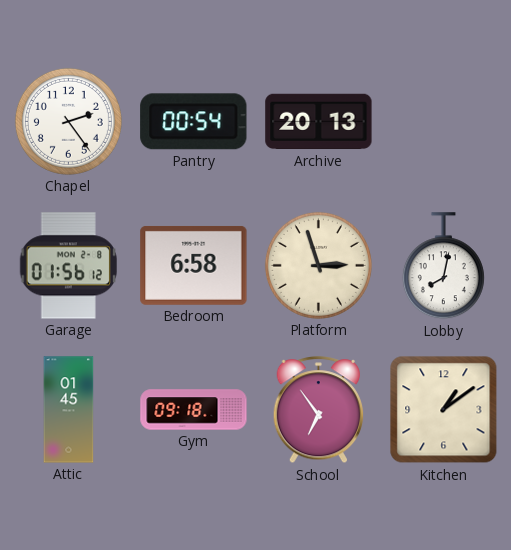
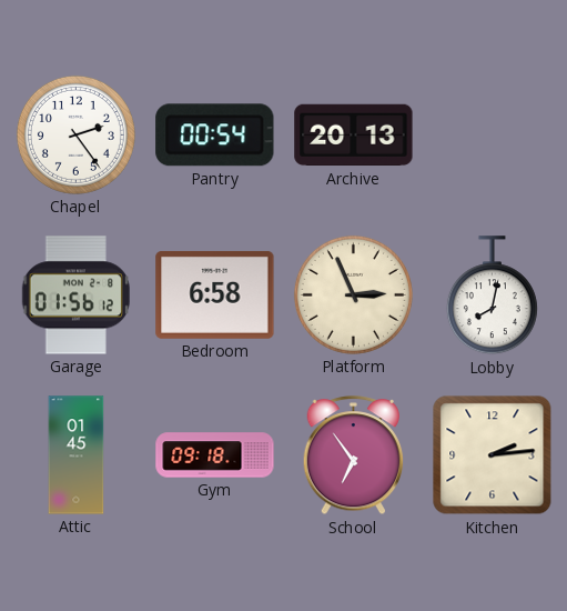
Platform: 2:57 -> 2:56
Kitchen: 1:09 -> 2:14
